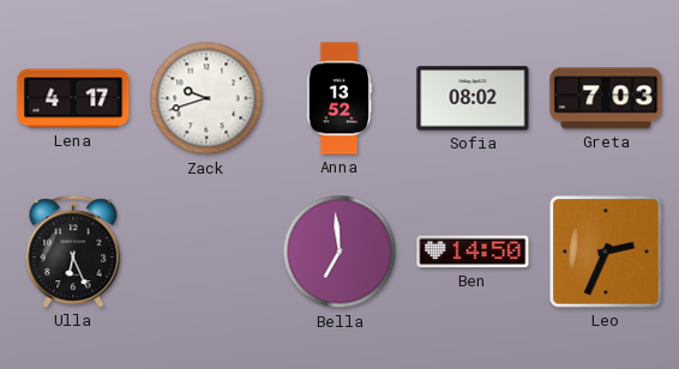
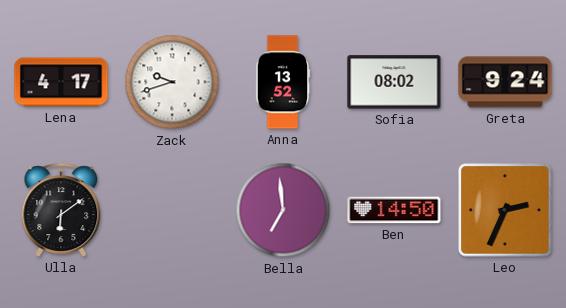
Greta: 7:03 -> 9:24
Ulla: 6:26 -> 6:09
